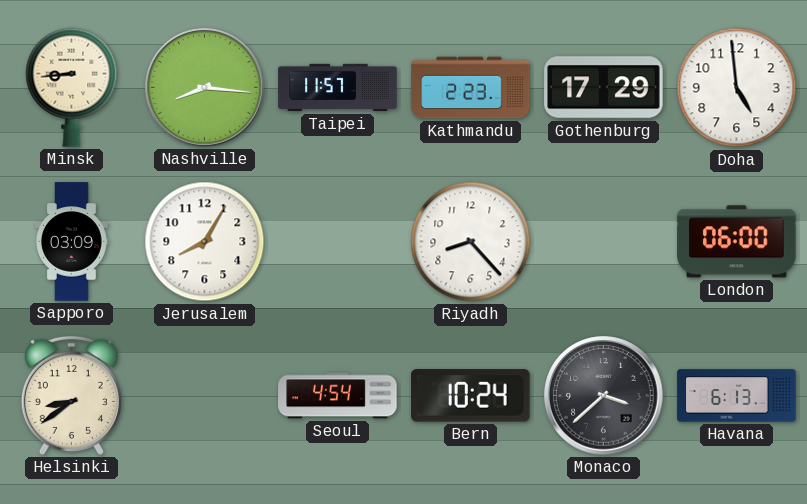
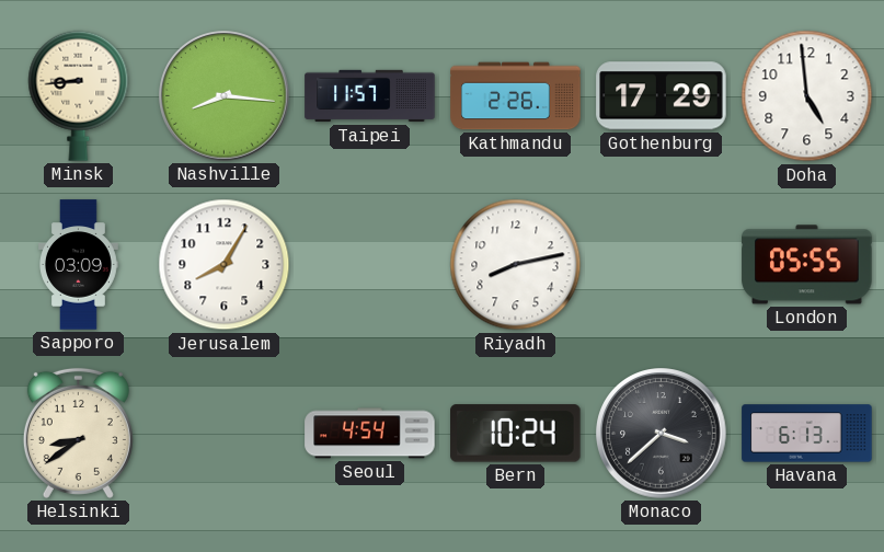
Kathmandu: 2:23 -> 2:26
Riyadh: 8:23 -> 8:13
London: 06:00 -> 05:55
